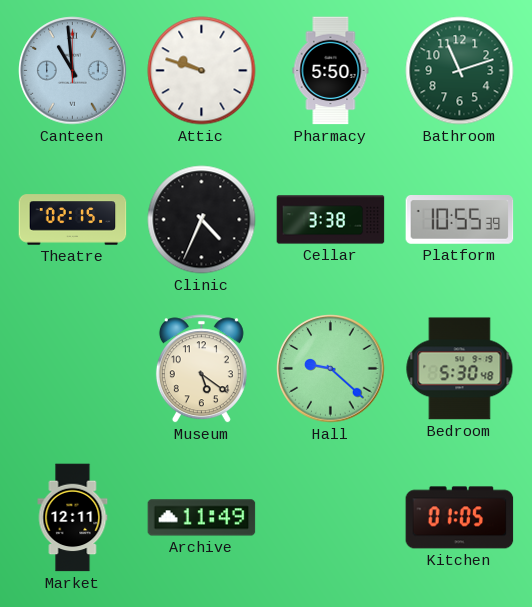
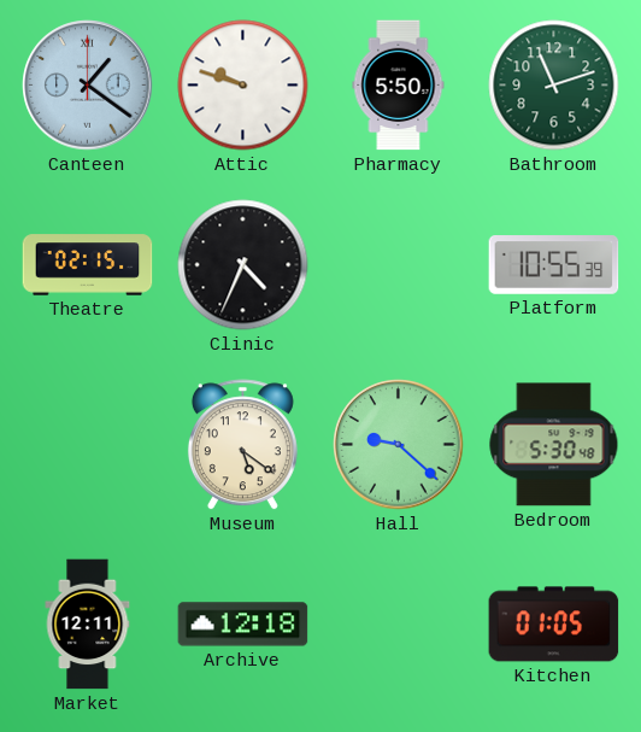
Canteen: 10:59 -> 1:21
Cellar: 3:38 -> none
Archive: 11:49 -> 12:18
